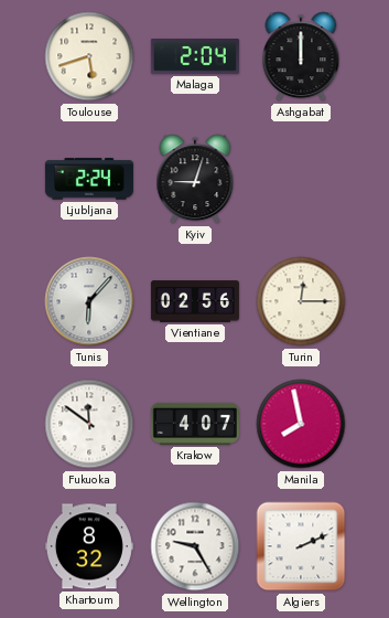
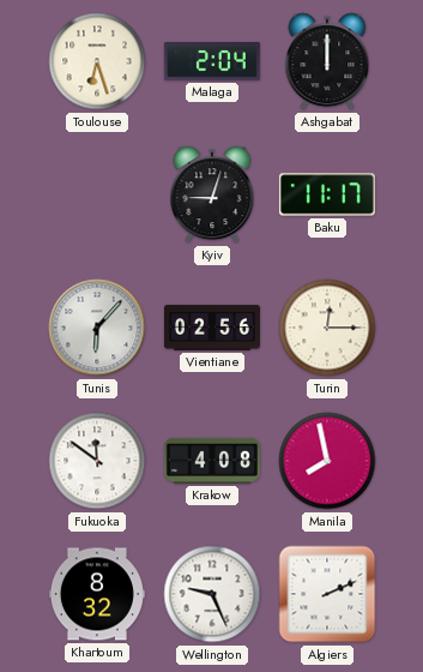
Toulouse: 5:42 -> 6:27
Ljubljana: 2:24 -> none
Baku: none -> 11:17
Krakow: 4:07 -> 4:08
Wellington: 9:25 -> 9:26
